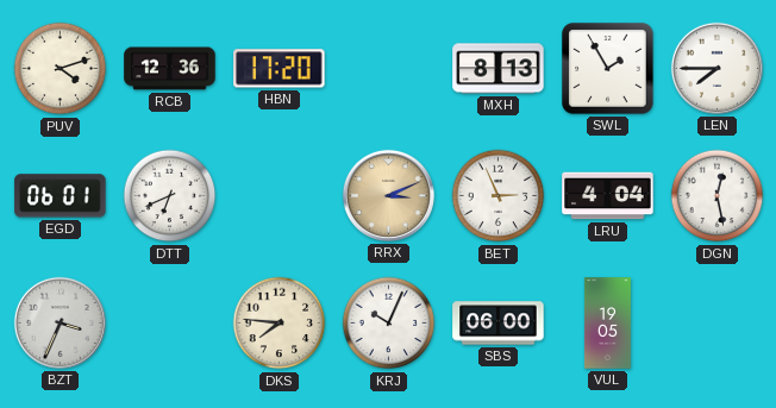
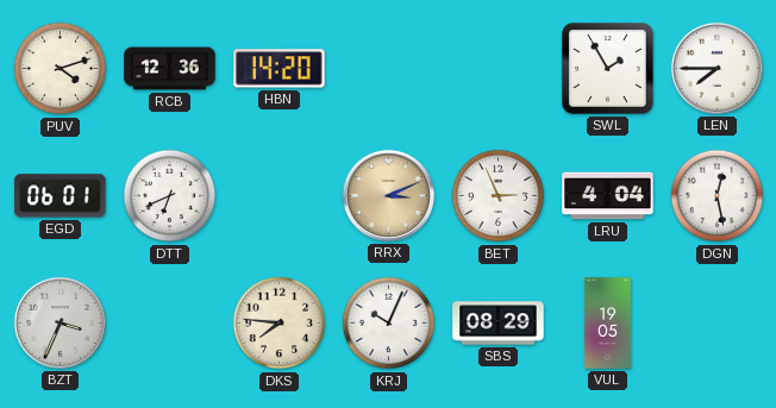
HBN: 17:20 -> 14:20
MXH: 8:13 -> none
SBS: 06:00 -> 08:29
